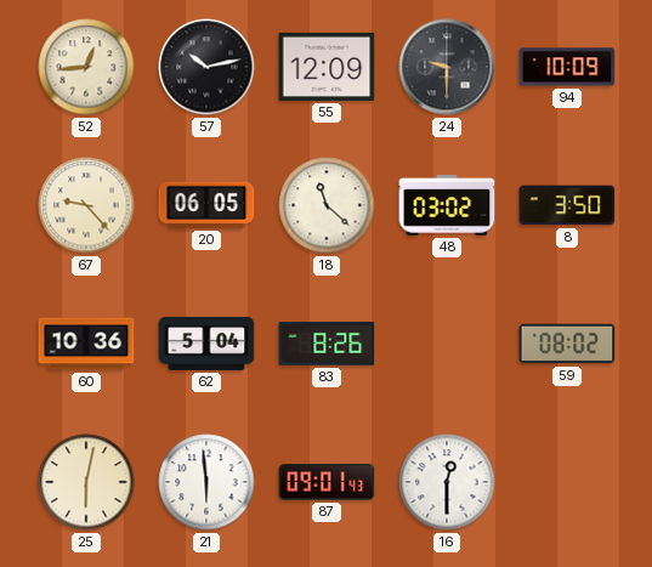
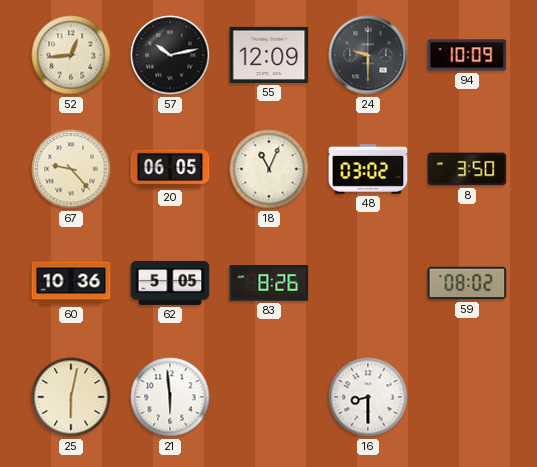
18: 11:22 -> 11:04
62: 5:04 -> 5:05
87: 09:01 -> none
16: 12:30 -> 8:30
